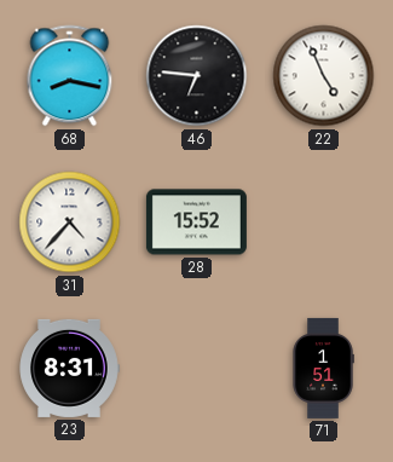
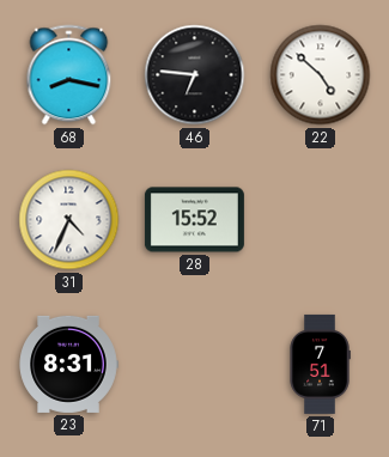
22: 4:56 -> 4:52
31: 4:37 -> 4:34
71: 1:51 -> 7:51
